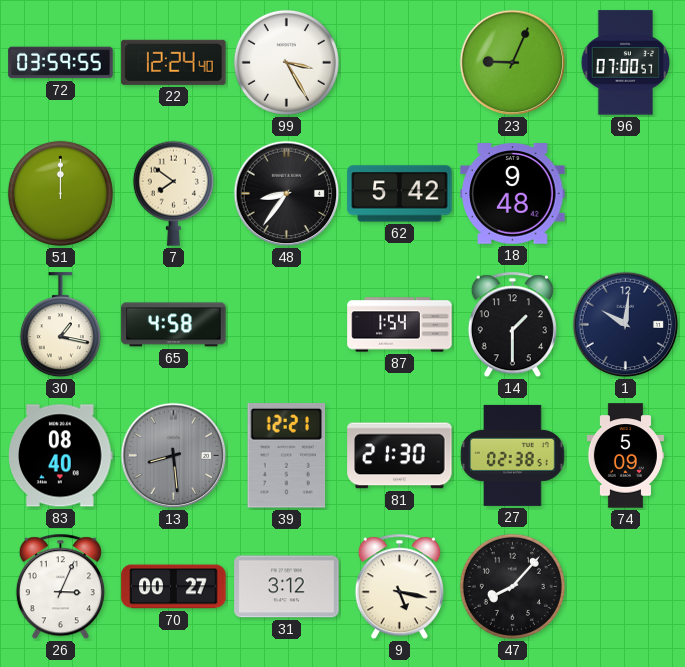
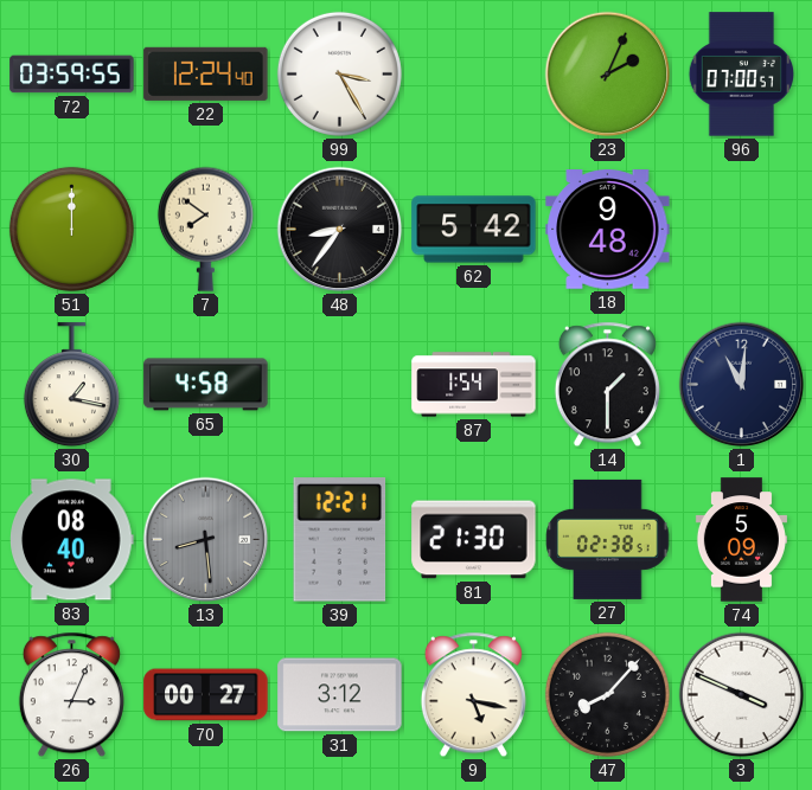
23: 9:04 -> 2:04
1: 10:01 -> 11:01
3: none -> 3:49
